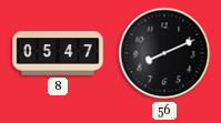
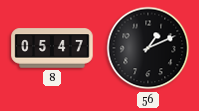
56: 8:11 -> 1:11
